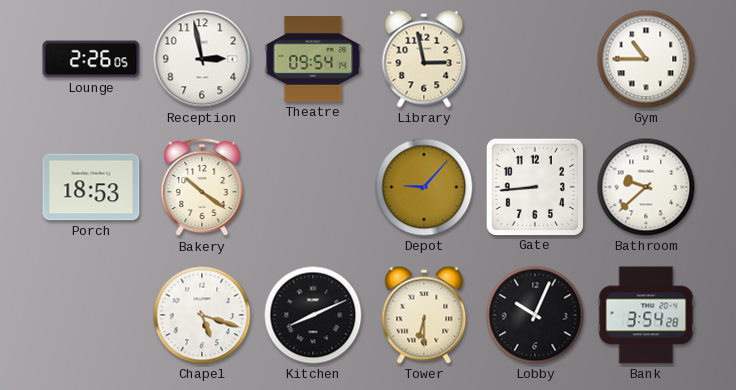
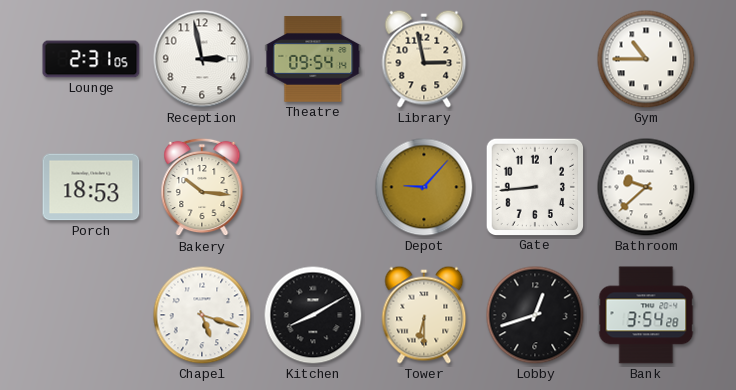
Lounge: 2:26 -> 2:31
Bakery: 10:21 -> 10:16
Kitchen: 8:11 -> 8:10
Lobby: 10:04 -> 12:42
